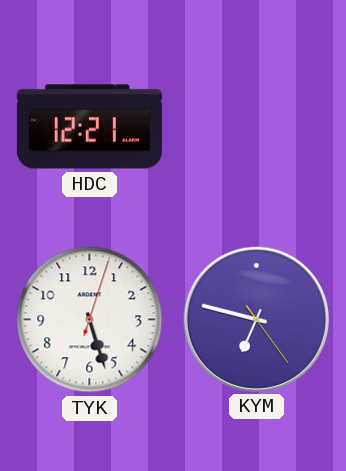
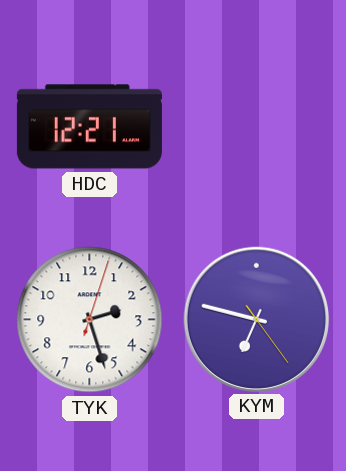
TYK: 5:27 -> 2:27
